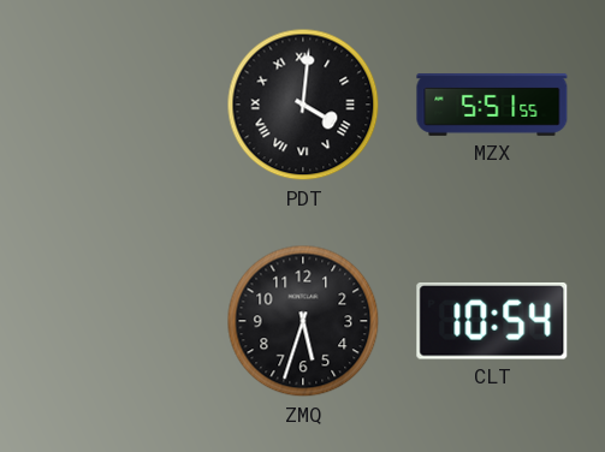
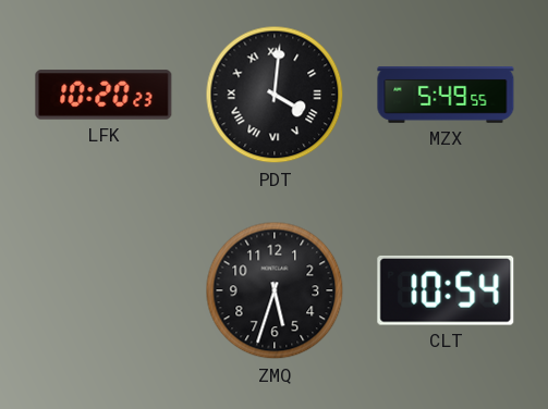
LFK: none -> 10:20
MZX: 5:51 -> 5:49
